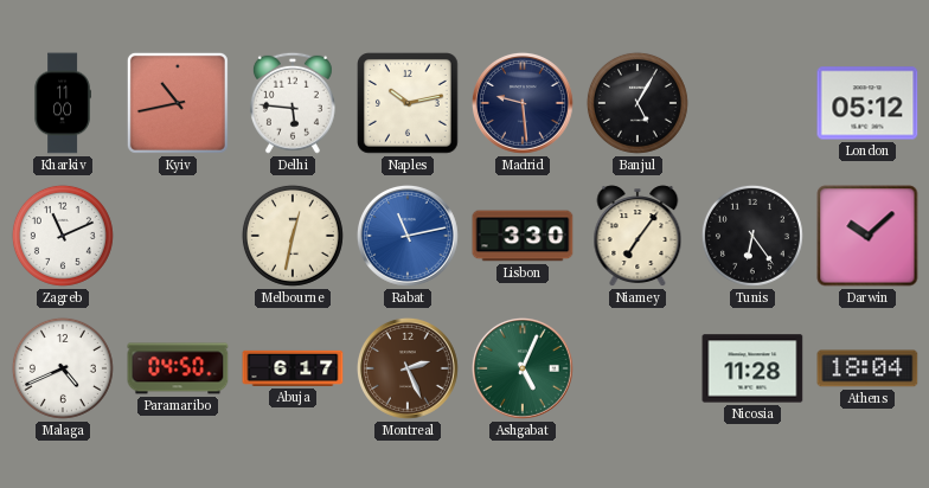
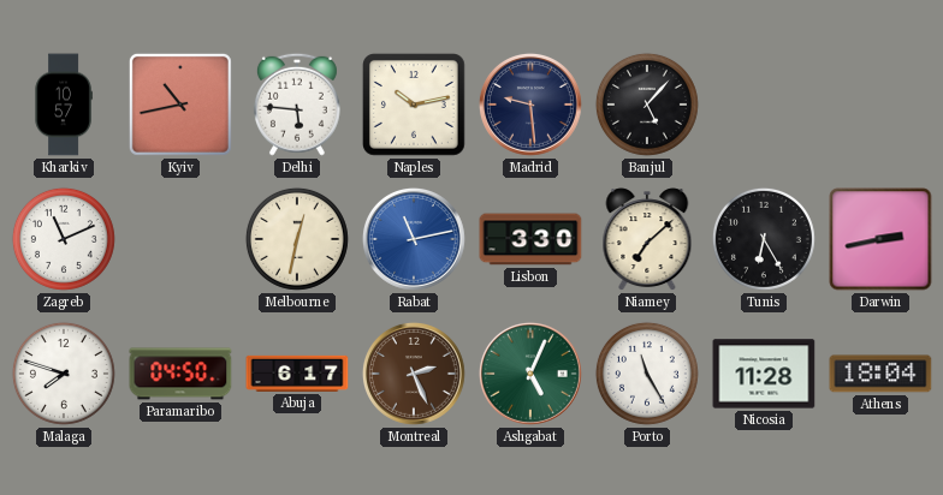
Kharkiv: 11:00 -> 10:57
Banjul: 5:05 -> 5:07
London: 05:12 -> none
Niamey: 7:06 -> 7:08
Tunis: 6:24 -> 6:25
Darwin: 10:08 -> 2:43
Malaga: 4:41 -> 7:48
Porto: none -> 11:25
